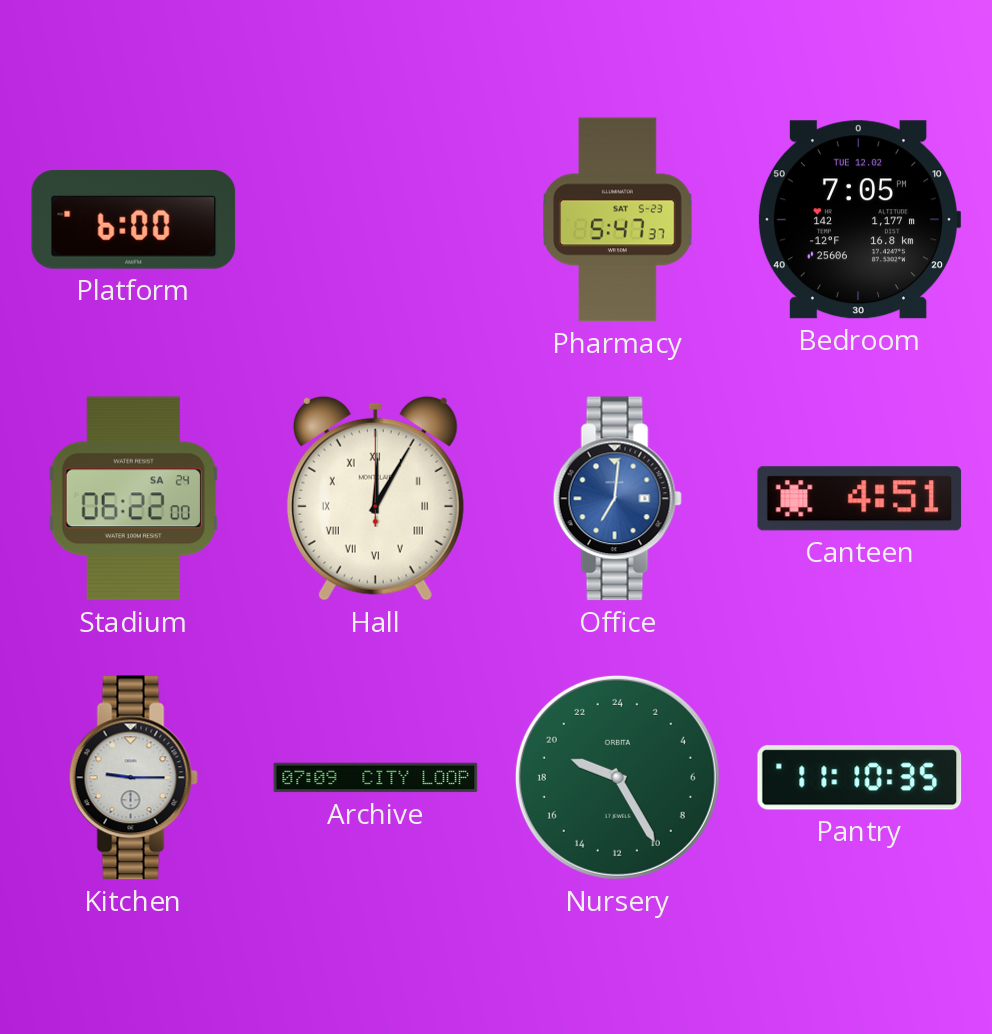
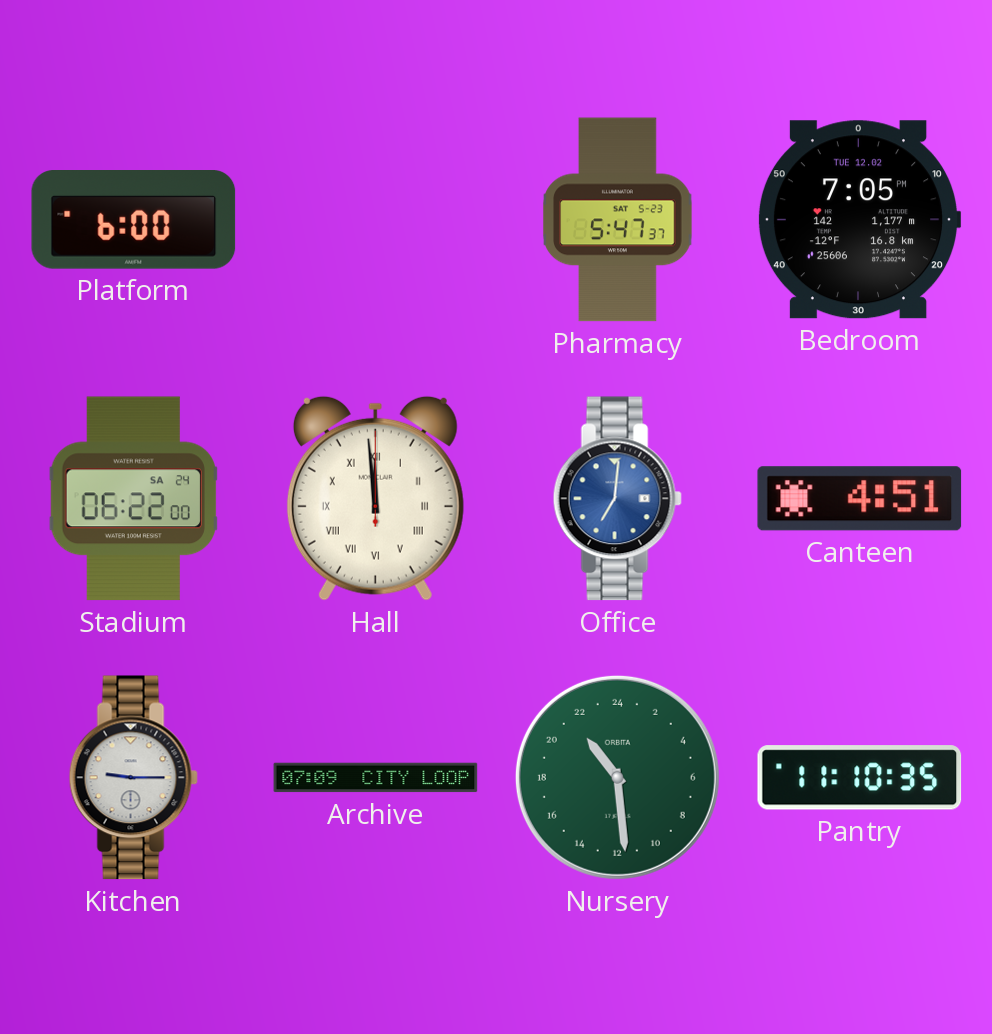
Hall: 12:05 -> 11:59
Nursery: 19:25 -> 21:29
